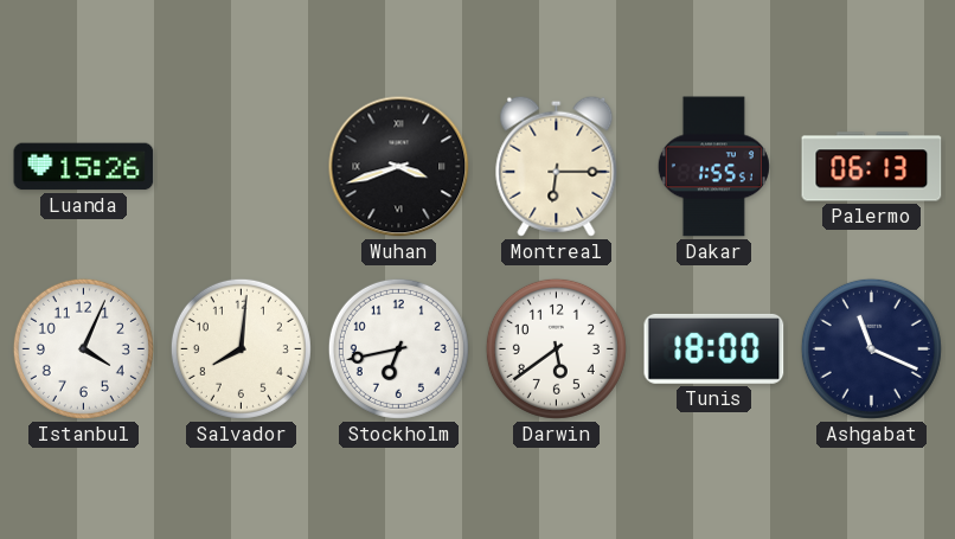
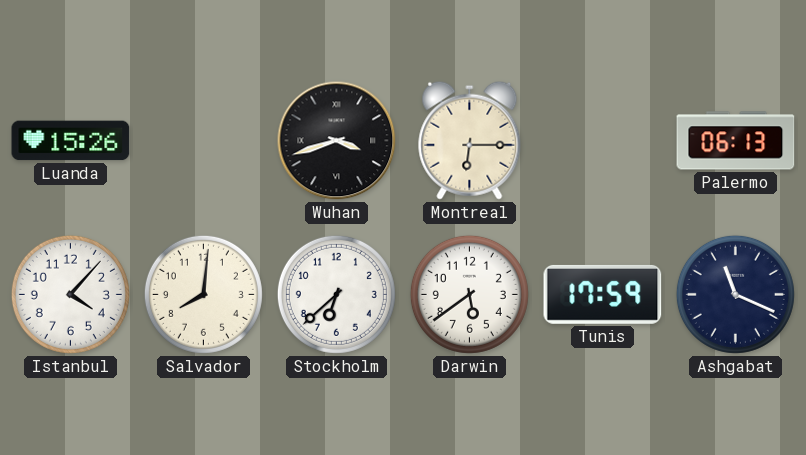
Dakar: 1:55 -> none
Istanbul: 4:04 -> 4:07
Stockholm: 6:43 -> 6:38
Tunis: 18:00 -> 17:59
